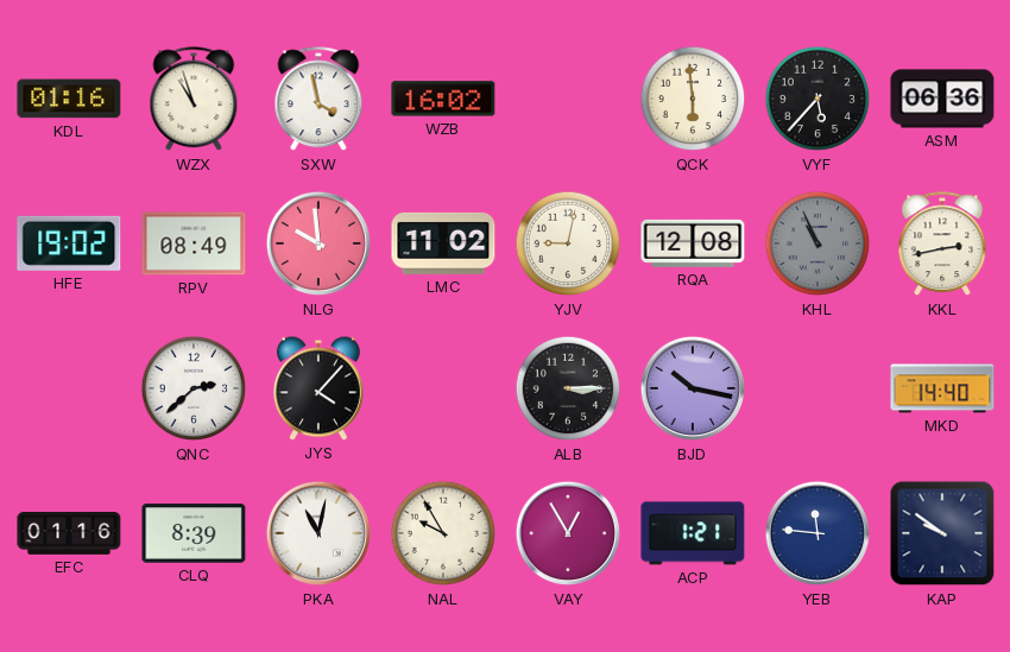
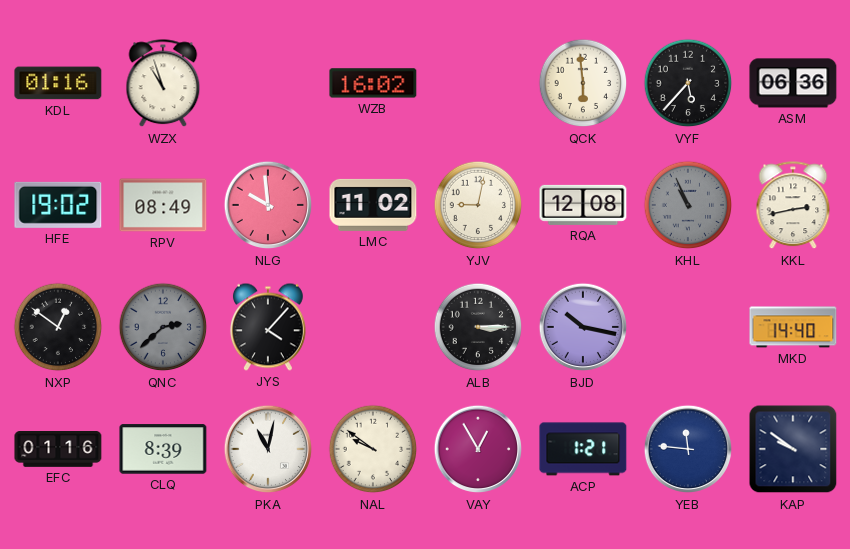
SXW: 3:58 -> none
NXP: none -> 12:51
QNC dial: white -> grey
NAL: 9:55 -> 9:51
